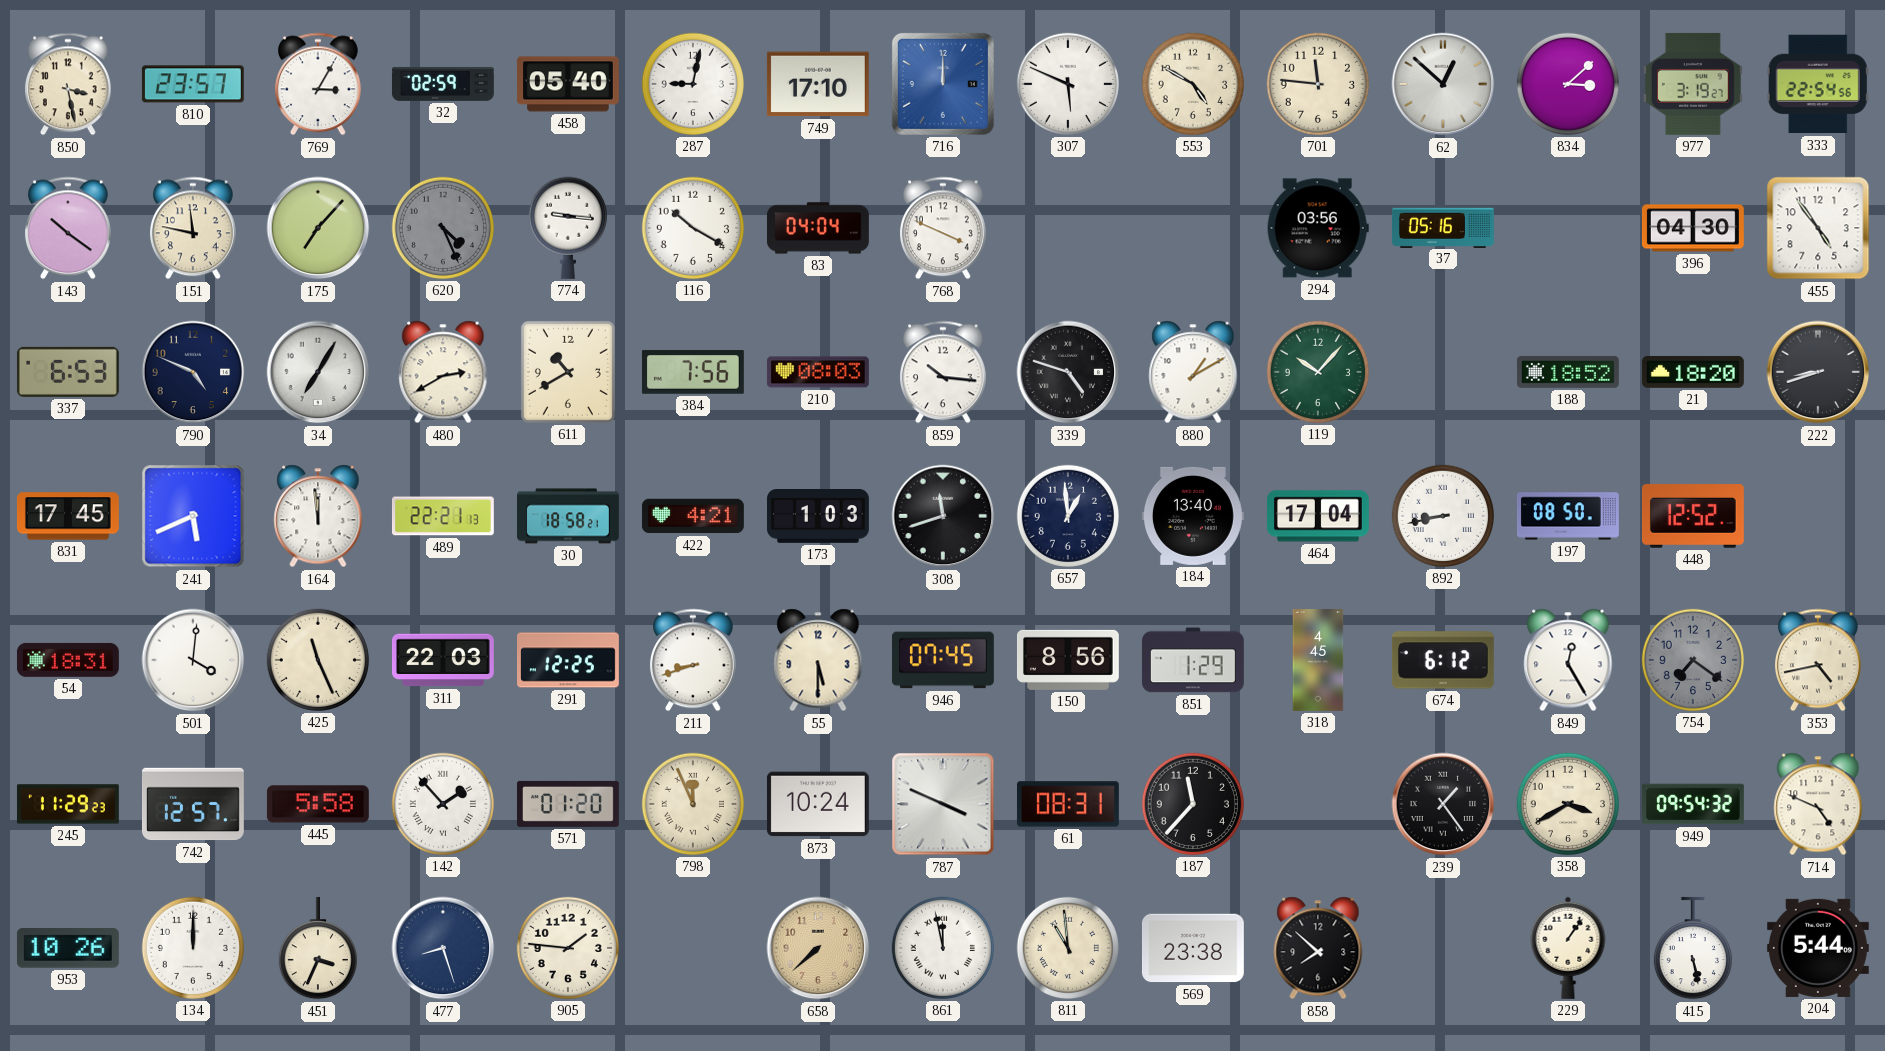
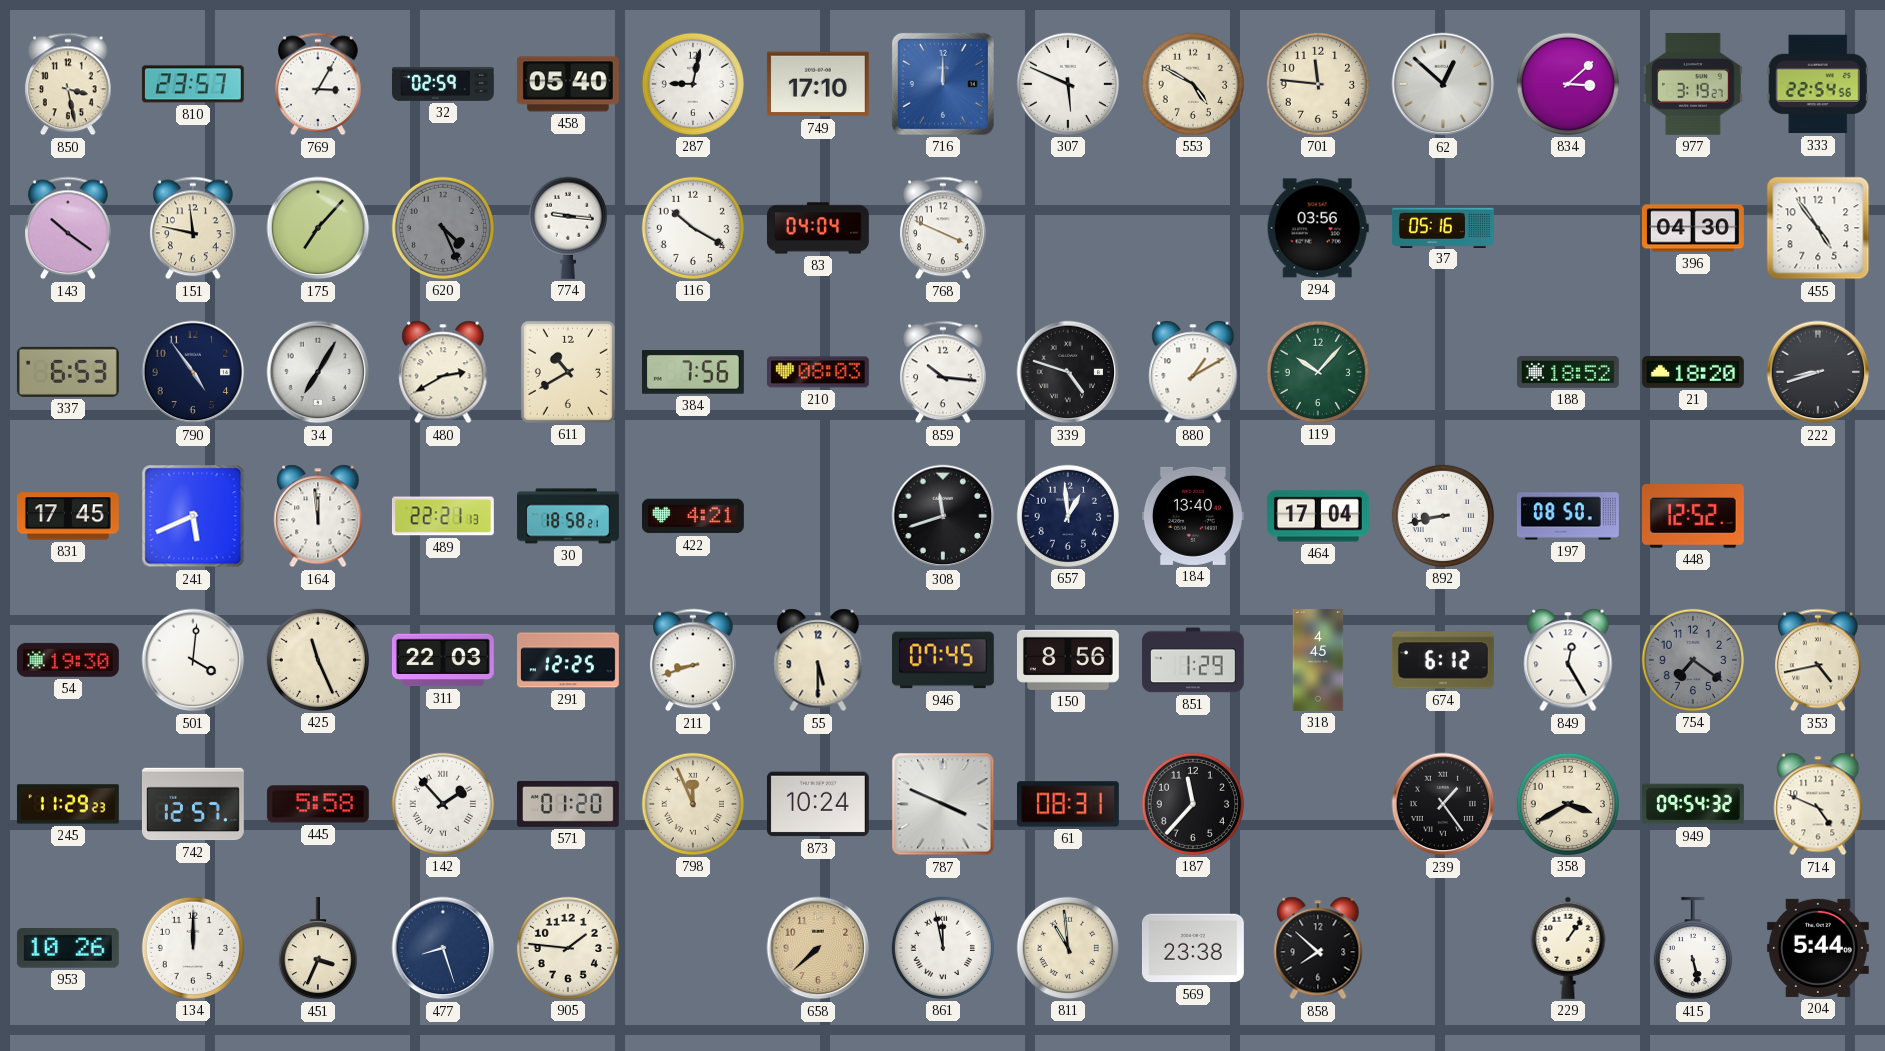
790: 4:49 -> 4:54
173: 1:03 -> none
54: 18:31 -> 19:30
